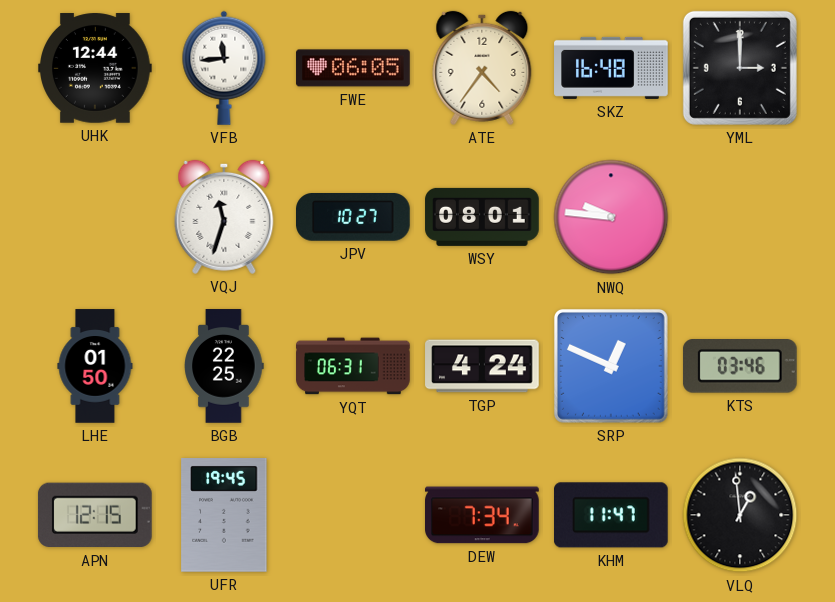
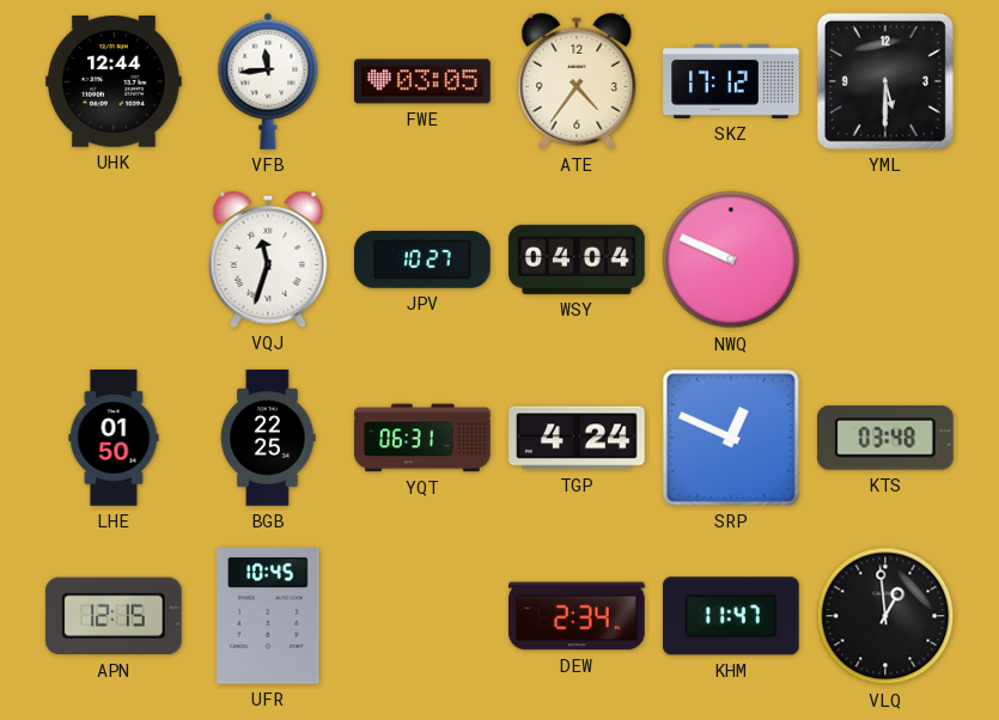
FWE: 06:05 -> 03:05
SKZ: 16:48 -> 17:12
YML: 3:00 -> 5:30
WSY: 08:01 -> 04:04
NWQ: 9:46 -> 9:49
KTS: 03:46 -> 03:48
UFR: 19:45 -> 10:45
DEW: 7:34 -> 2:34
